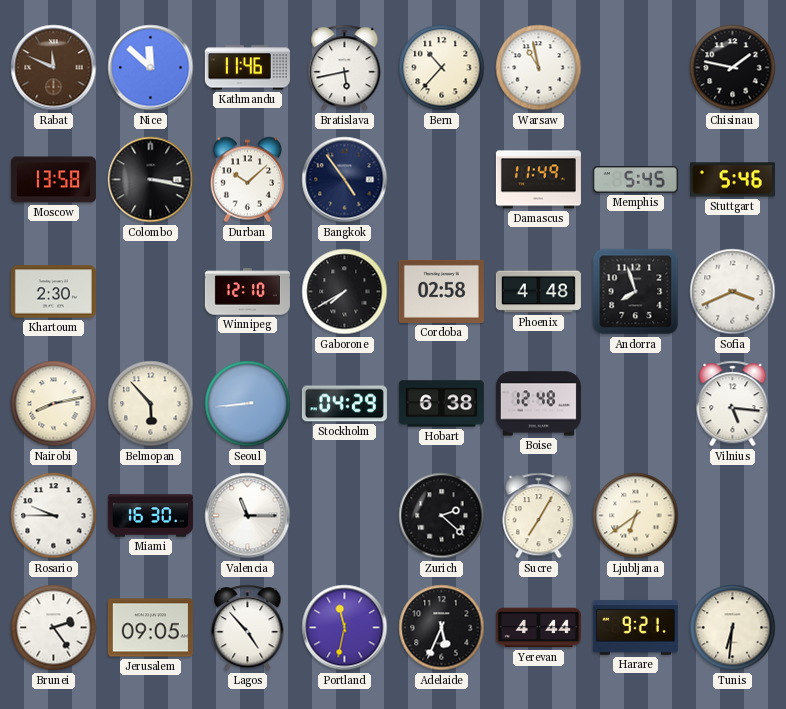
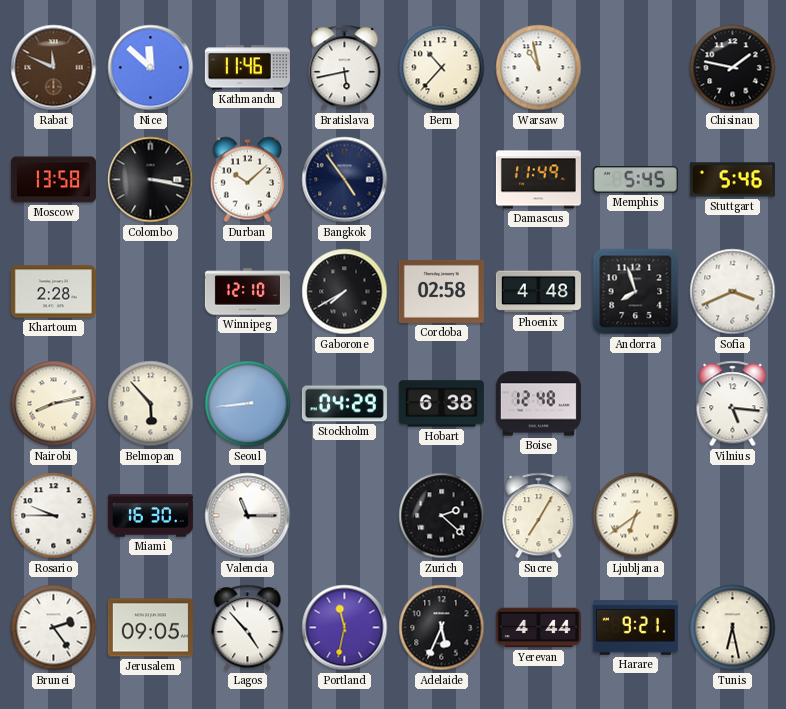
Khartoum: 2:30 -> 2:28
Tunis: 6:31 -> 6:28
